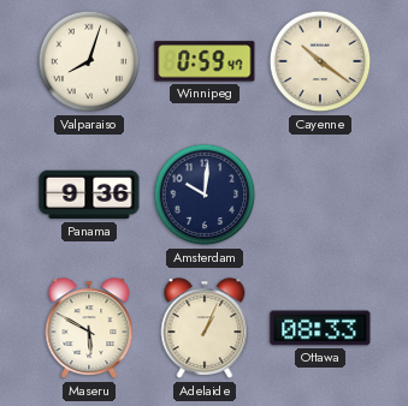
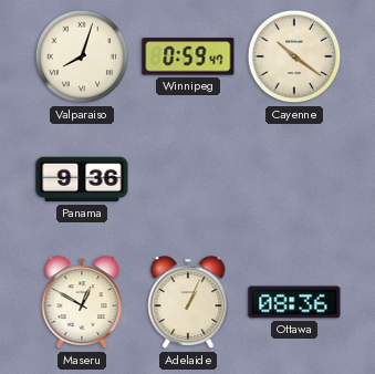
Amsterdam: 10:01 -> none
Maseru: 5:50 -> 12:50
Ottawa: 08:33 -> 08:36
